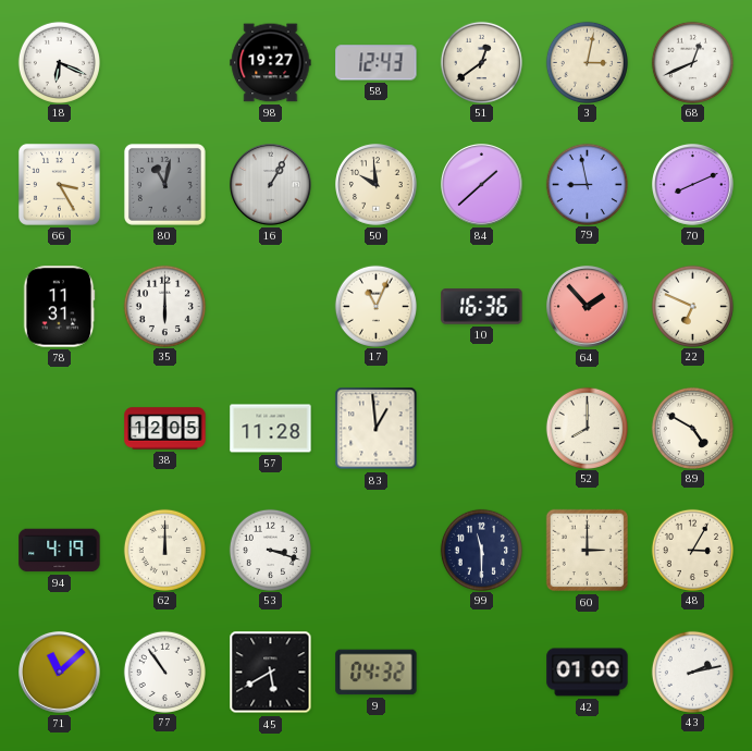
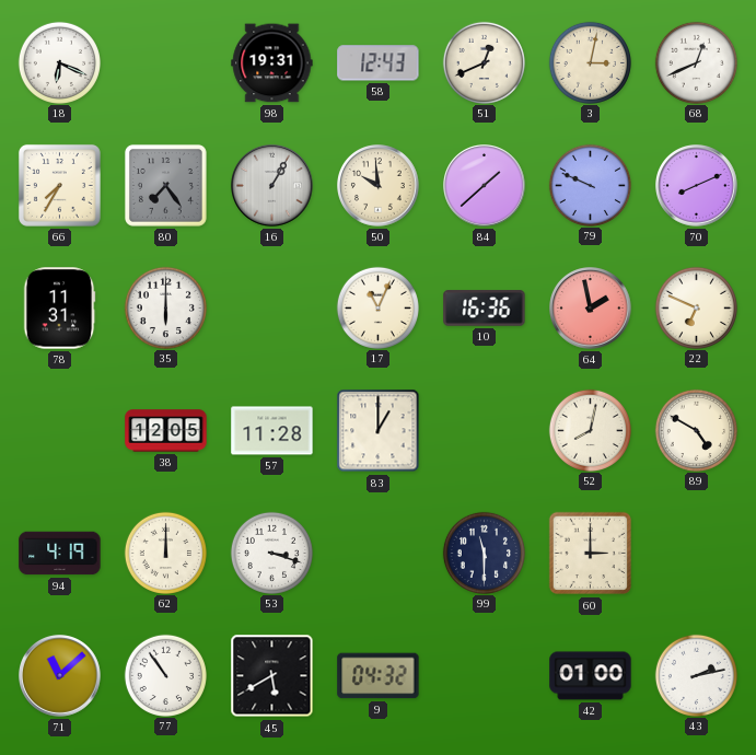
98: 19:27 -> 19:31
51: 12:39 -> 12:41
66: 3:25 -> 7:35
80: 11:02 -> 7:24
79: 8:58 -> 9:49
64: 1:53 -> 1:58
83: 12:59 -> 1:00
52: 8:00 -> 8:02
48: 3:05 -> none
